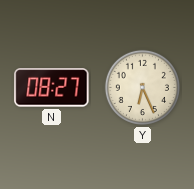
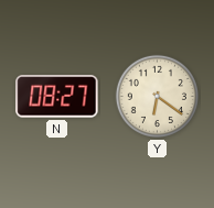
Y: 6:26 -> 6:21
